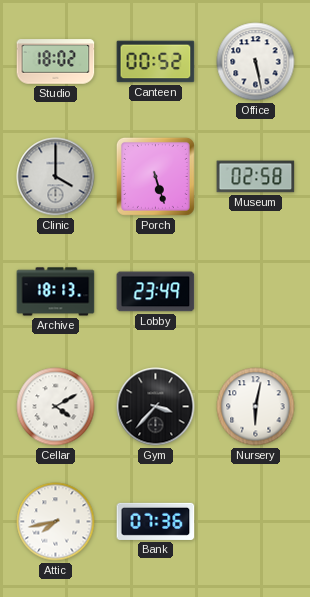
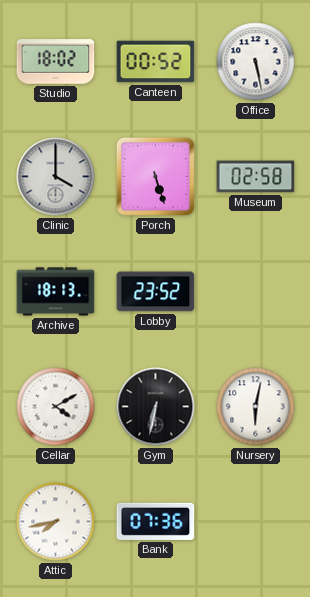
Lobby: 23:49 -> 23:52
Gym: 3:37 -> 6:32
